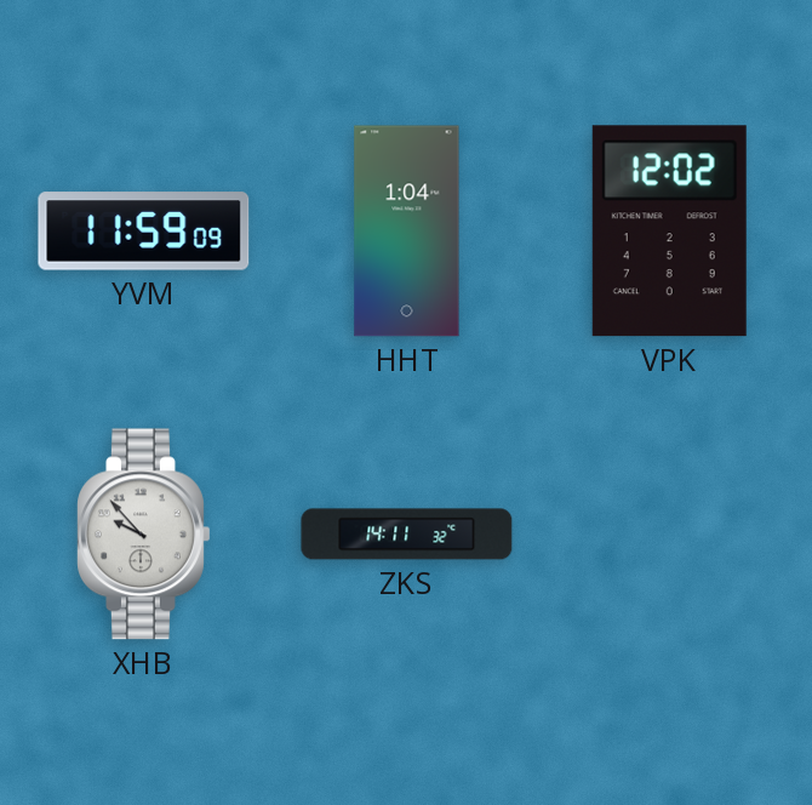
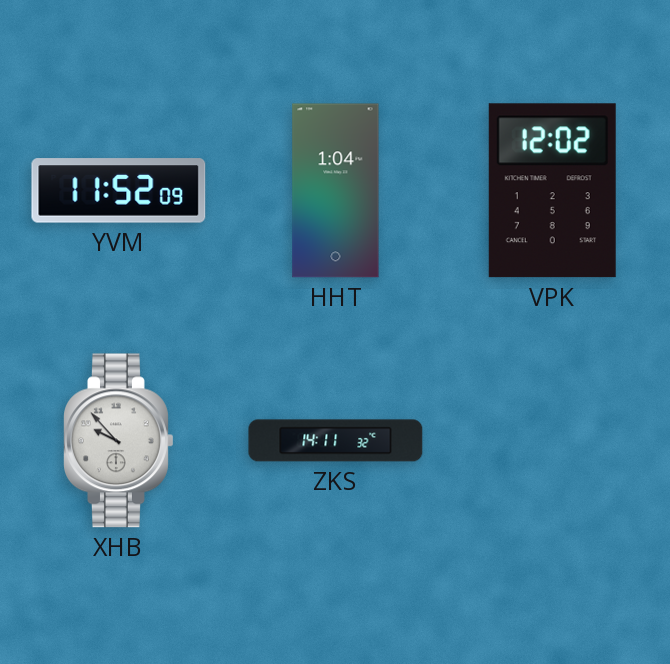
YVM: 11:59 -> 11:52
